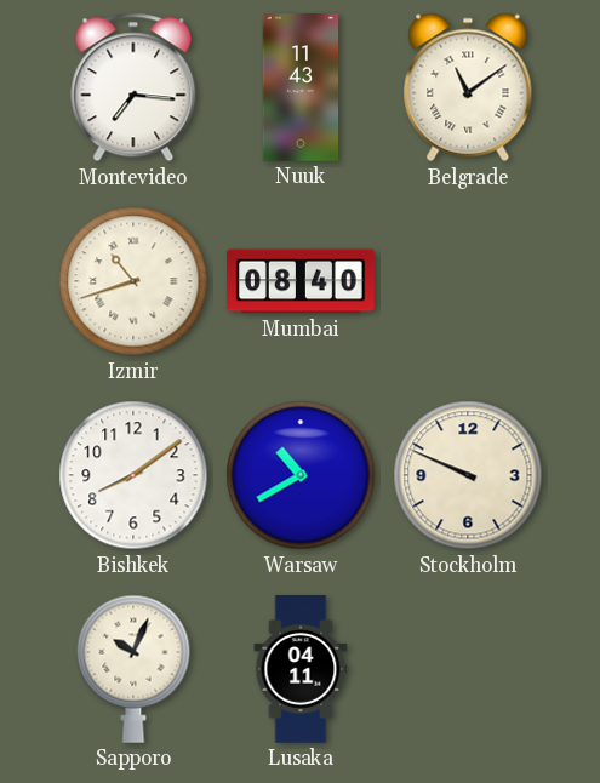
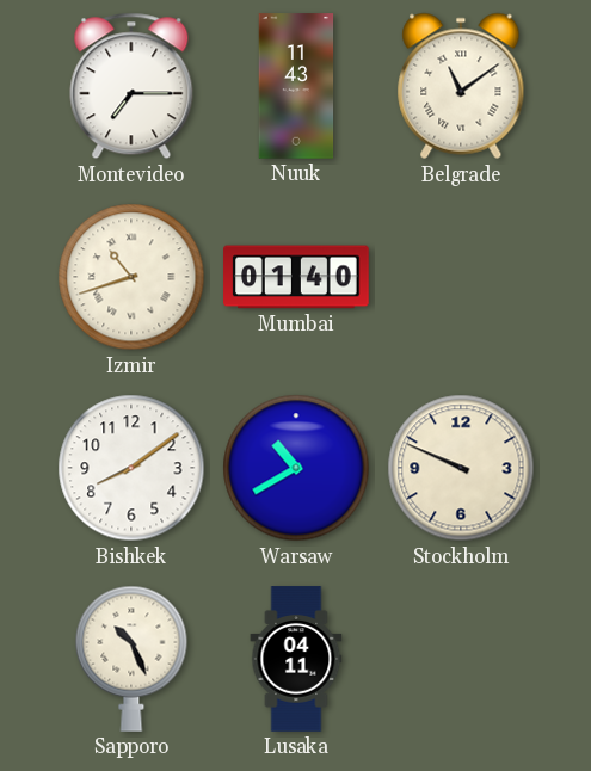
Montevideo: 7:16 -> 7:15
Mumbai: 08:40 -> 01:40
Sapporo: 10:04 -> 10:26
